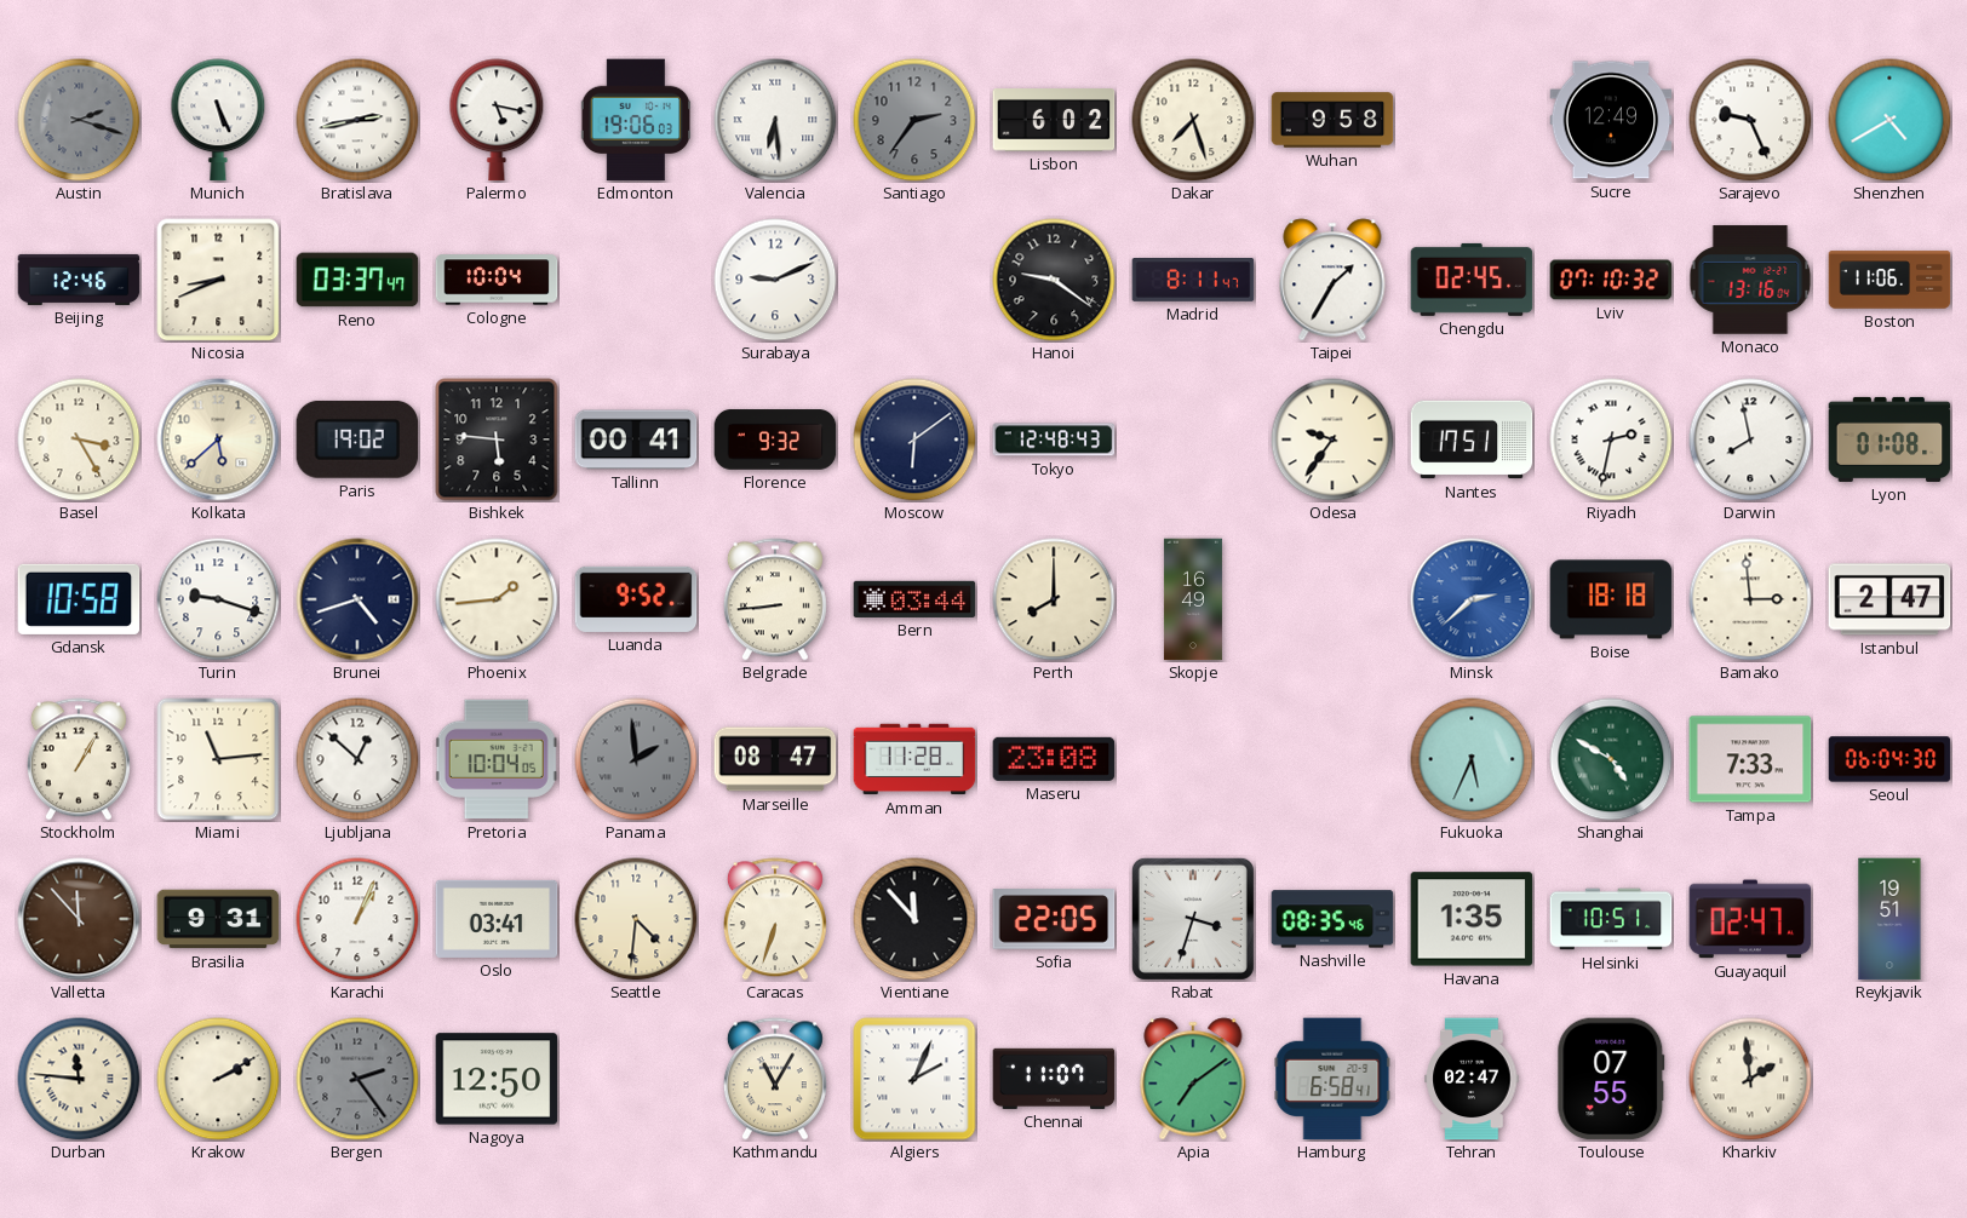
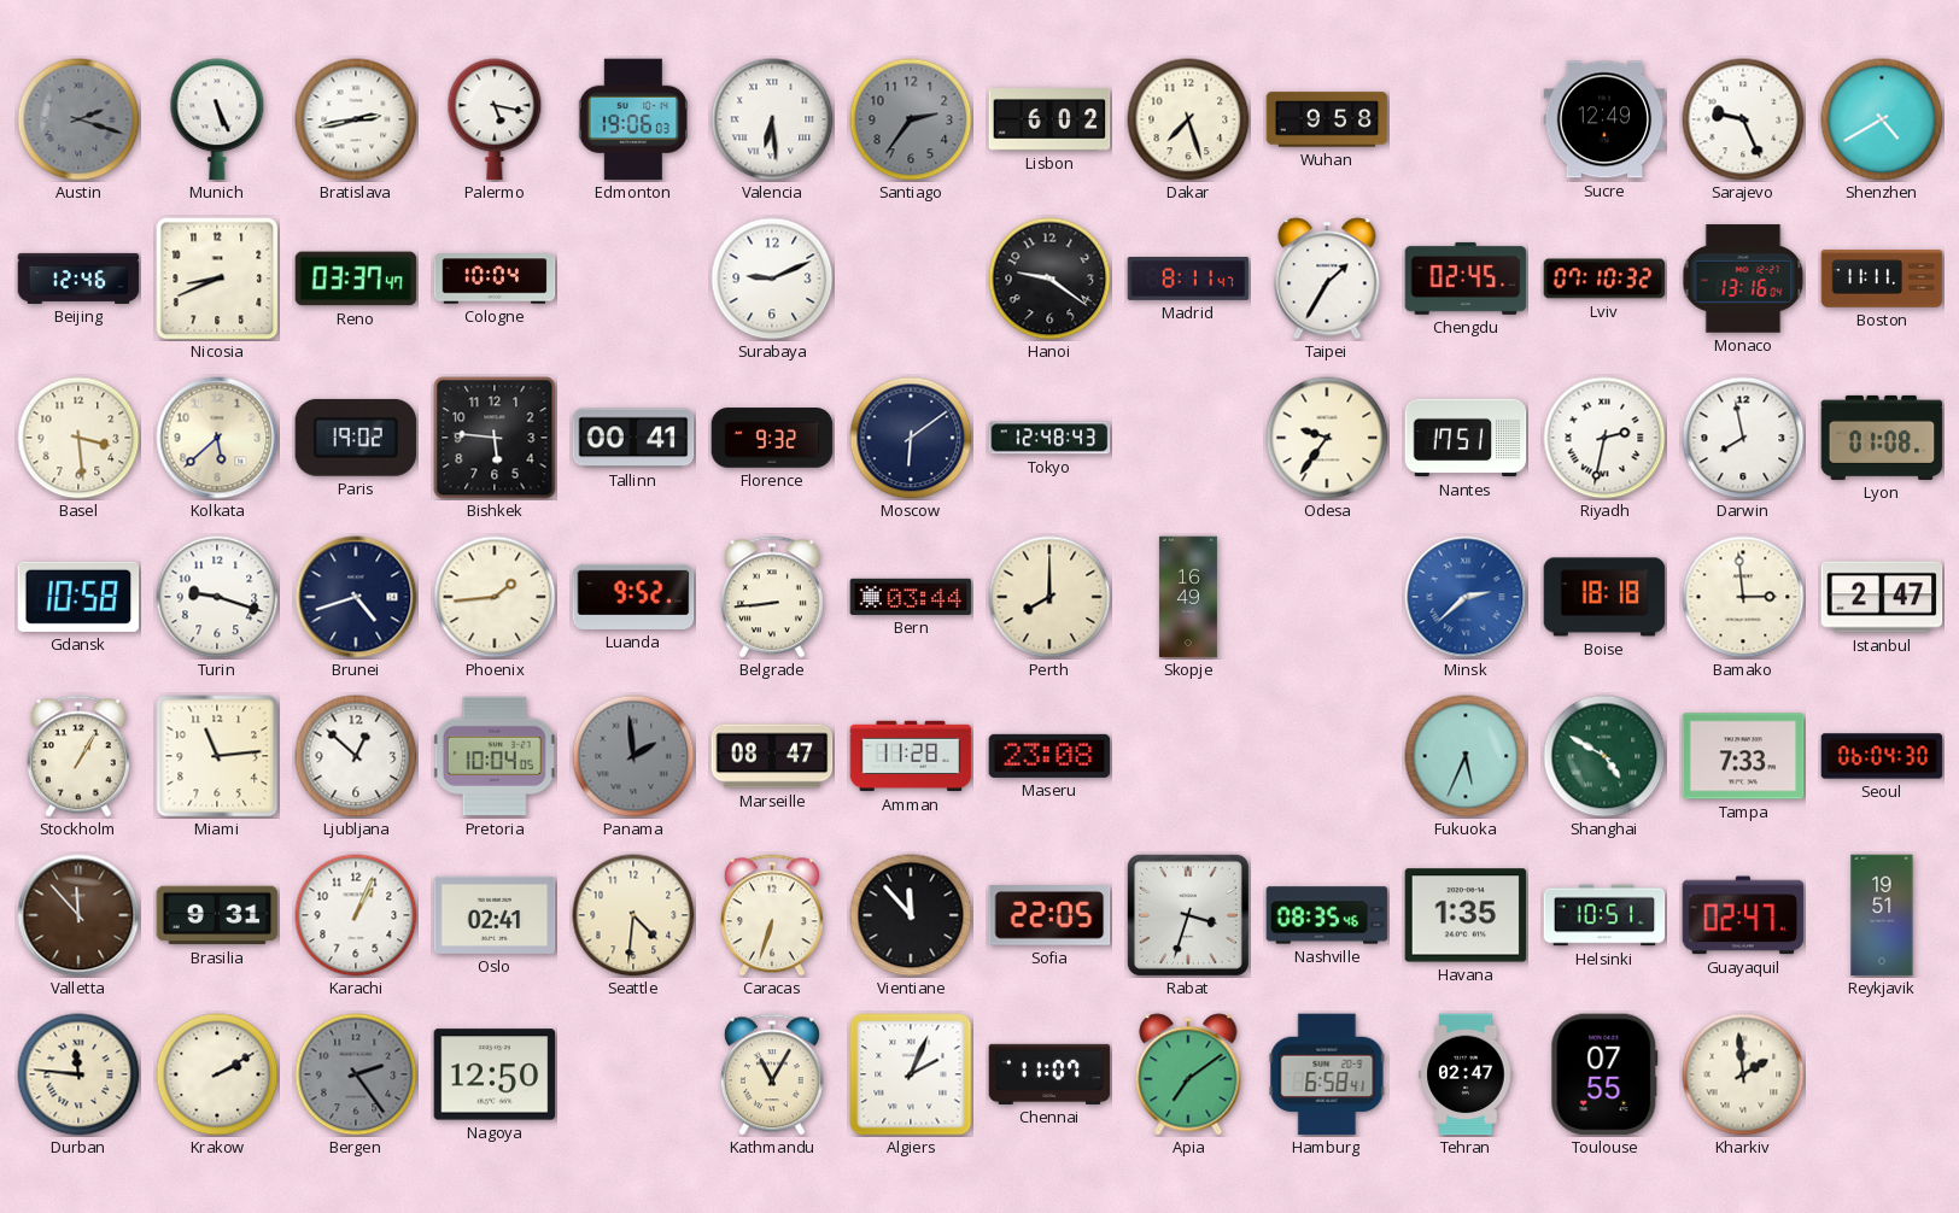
Boston: 11:06 -> 11:11
Basel: 3:25 -> 3:29
Oslo: 03:41 -> 02:41
